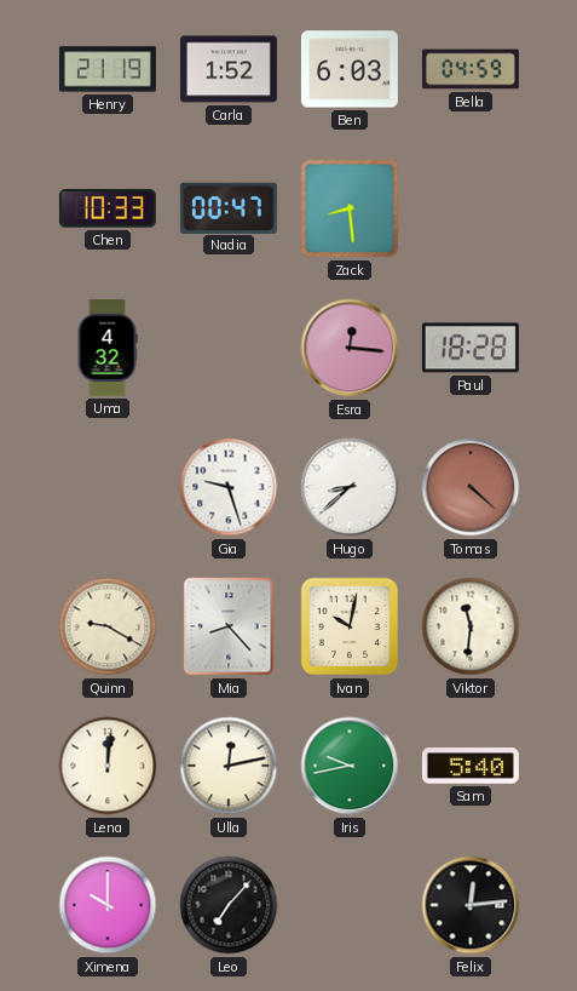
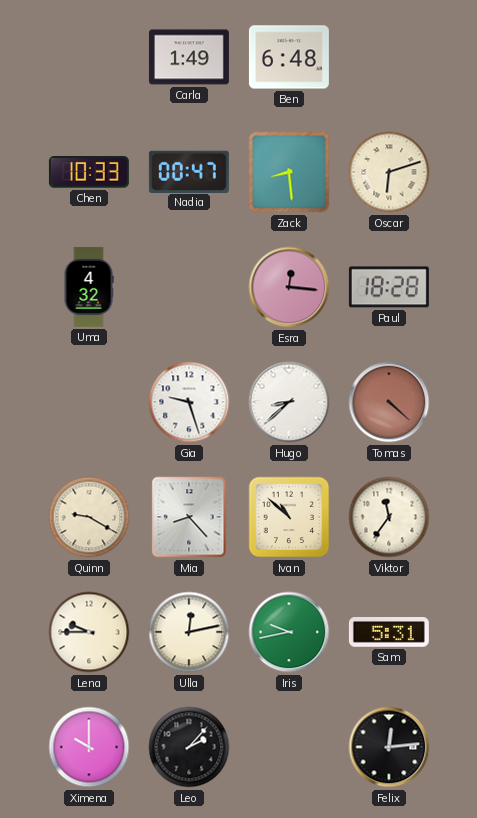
Henry: 21:19 -> none
Carla: 1:52 -> 1:49
Ben: 6:03 -> 6:48
Bella: 04:59 -> none
Oscar: none -> 6:12
Ivan: 10:02 -> 10:52
Viktor: 11:31 -> 11:36
Lena: 12:01 -> 9:45
Sam: 5:40 -> 5:31
Leo: 7:07 -> 2:07
